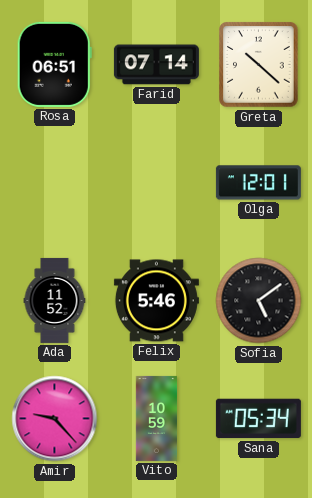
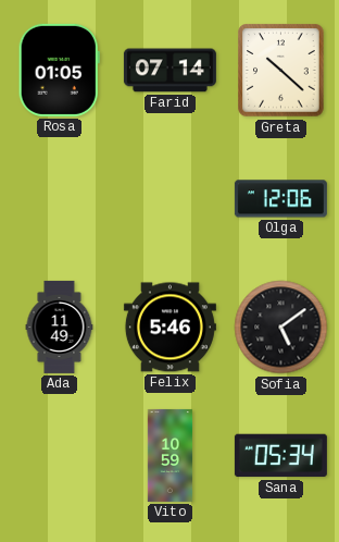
Rosa: 06:51 -> 01:05
Olga: 12:01 -> 12:06
Ada: 11:52 -> 11:49
Amir: 9:23 -> none
